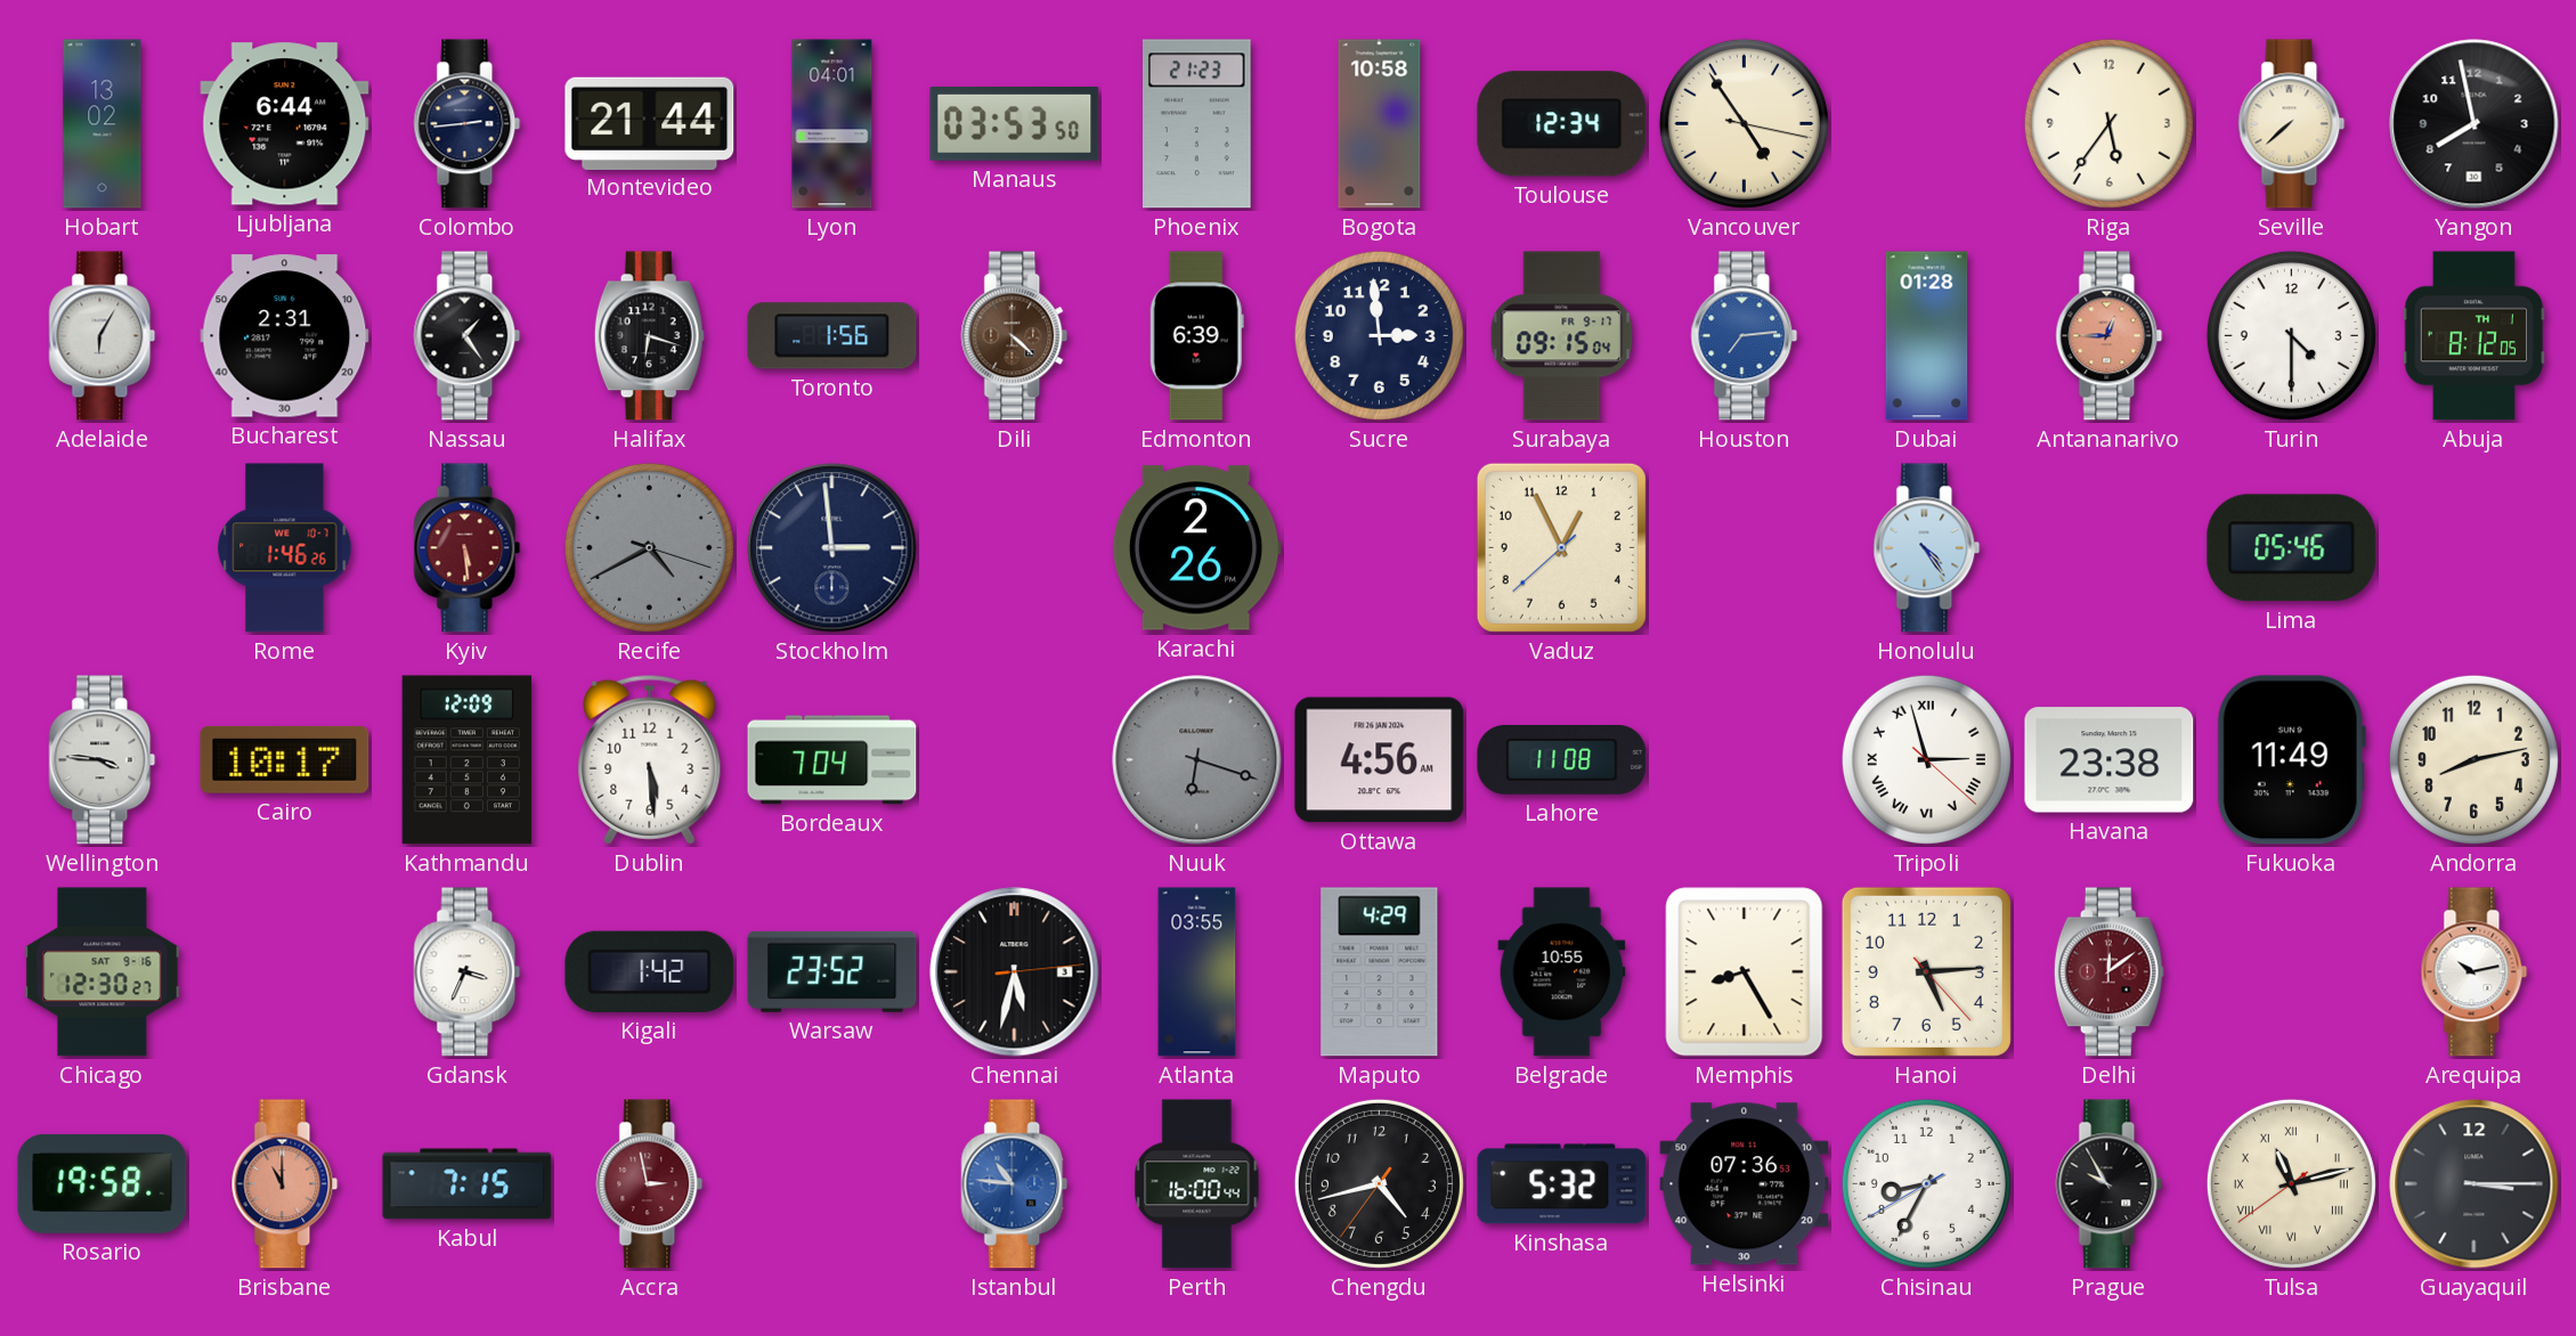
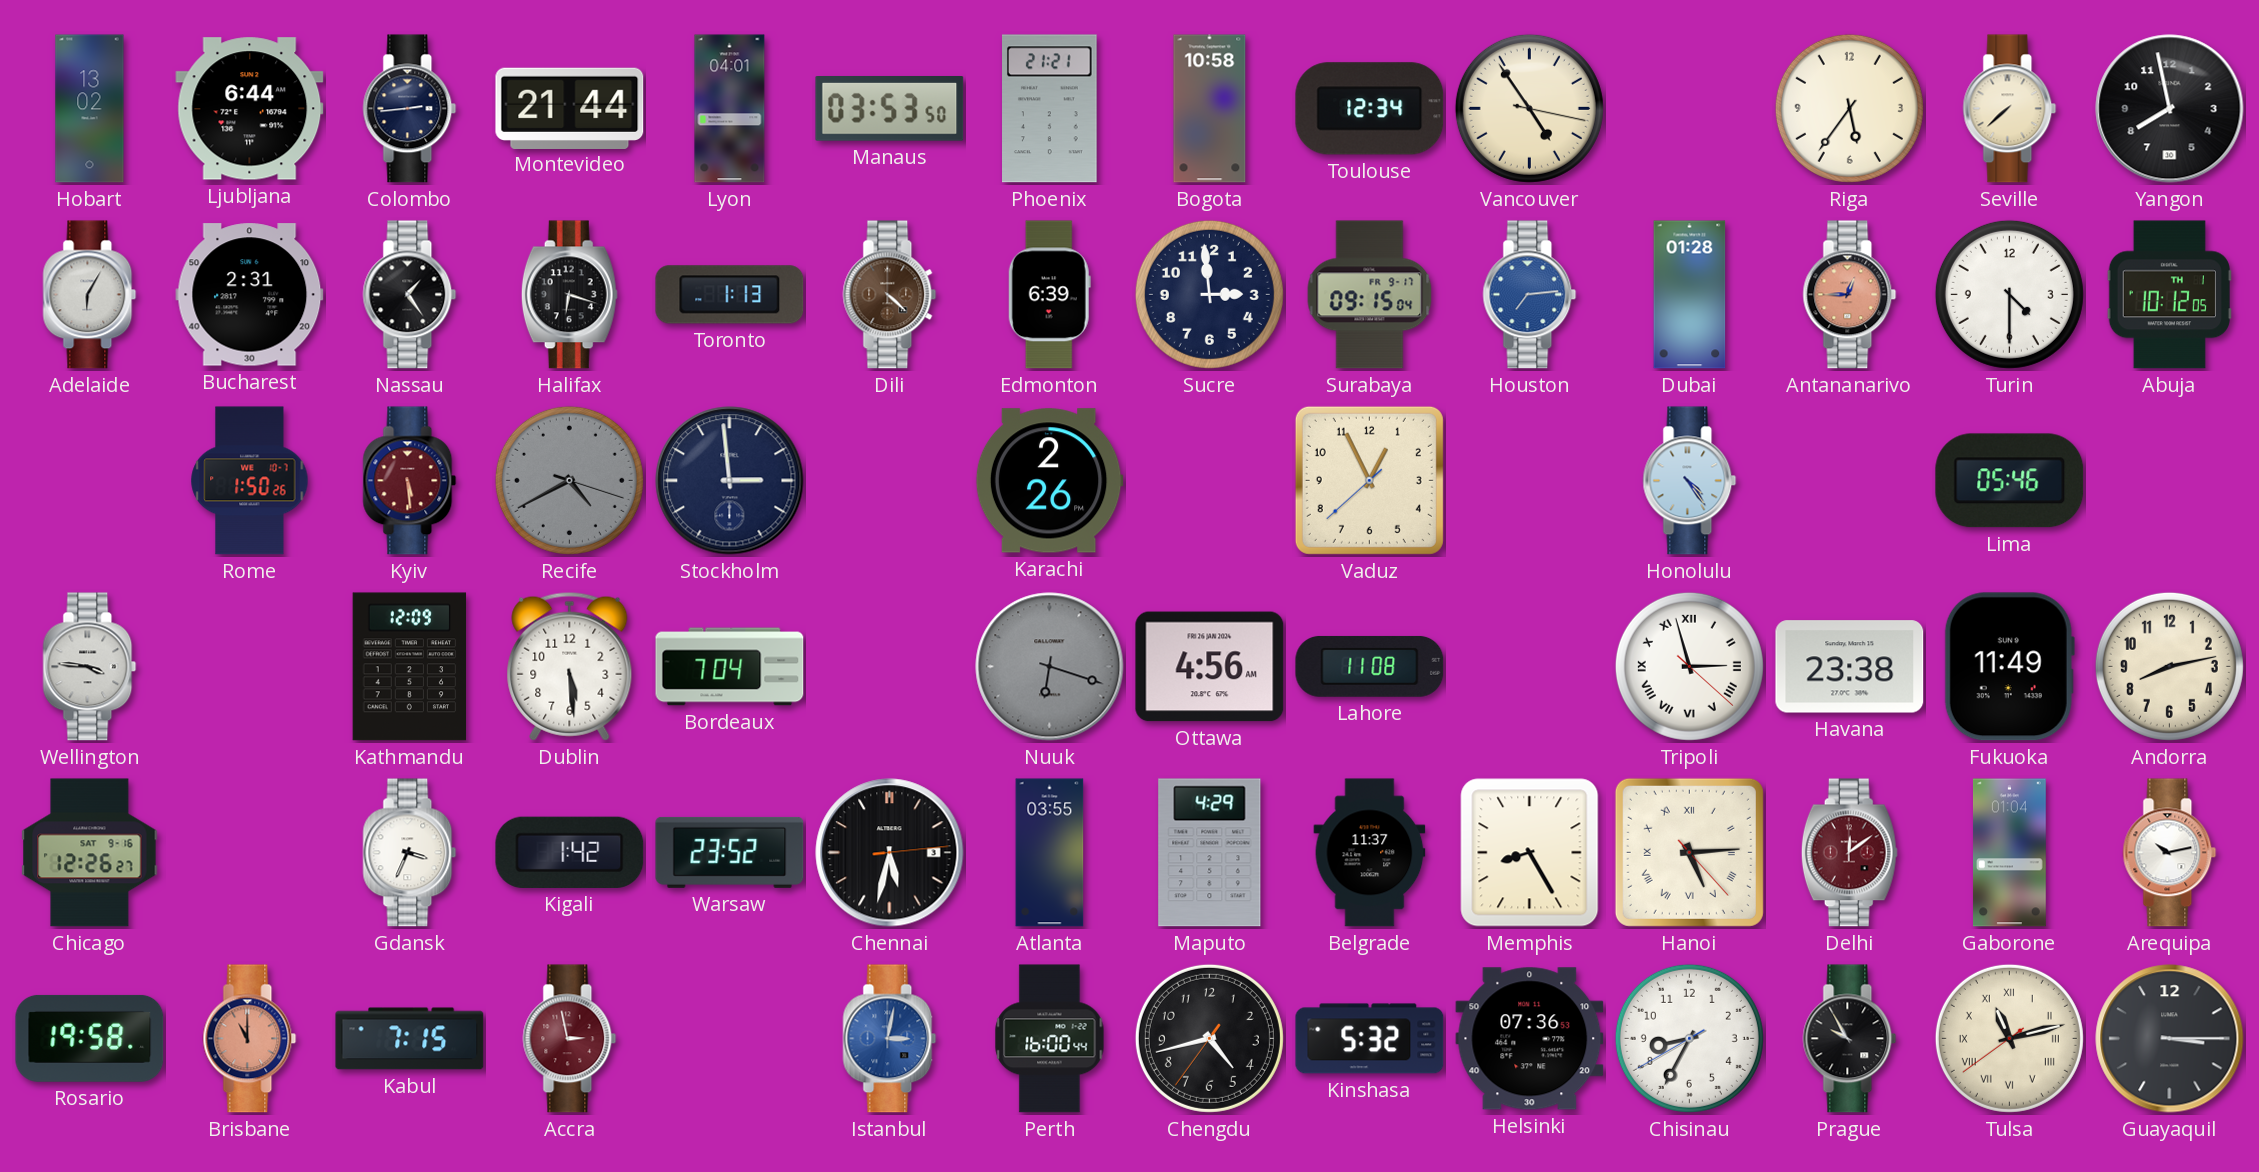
Phoenix: 21:23 -> 21:21
Toronto: 1:56 -> 1:13
Abuja: 8:12 -> 10:12
Rome: 1:46 -> 1:50
Cairo: 10:17 -> none
Chicago: 12:30 -> 12:26
Belgrade: 10:55 -> 11:37
Hanoi numerals: Arabic -> Roman
Gaborone: none -> 01:04
Istanbul: 10:46 -> 3:02
